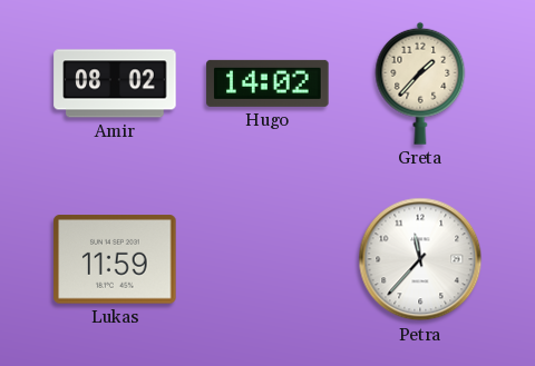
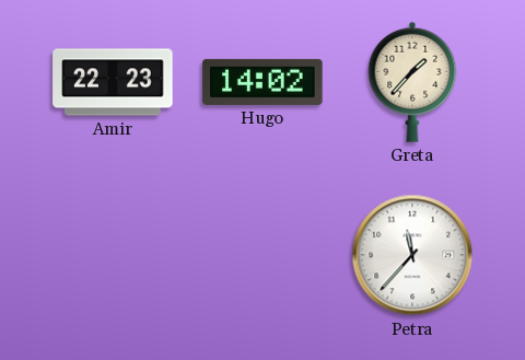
Amir: 08:02 -> 22:23
Lukas: 11:59 -> none
